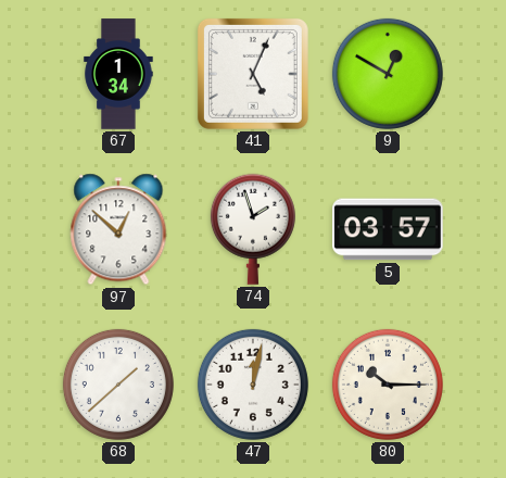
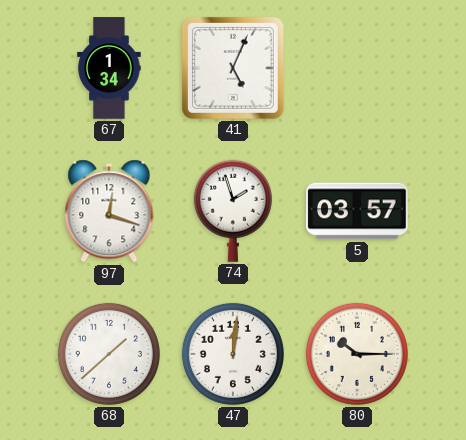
9: 12:50 -> none
97: 12:52 -> 12:18
47: 12:02 -> 12:01
